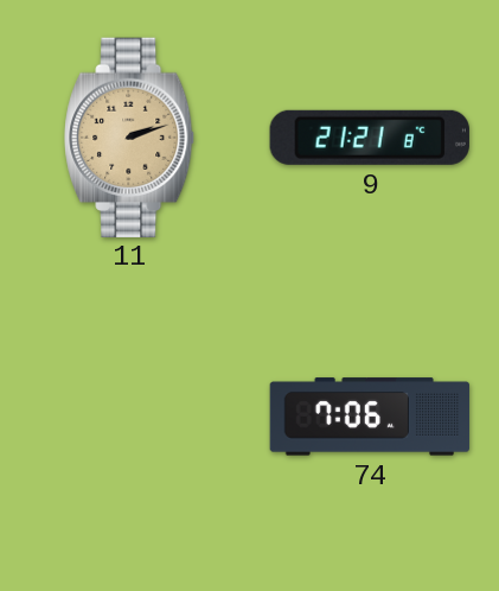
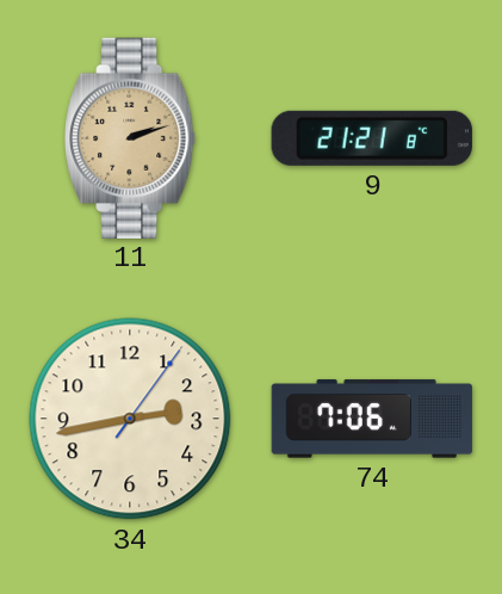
34: none -> 2:43
